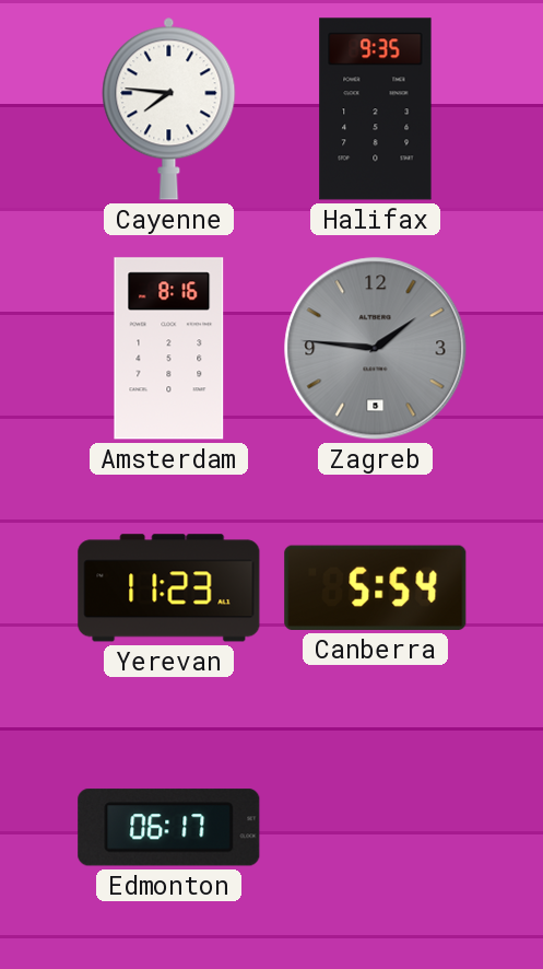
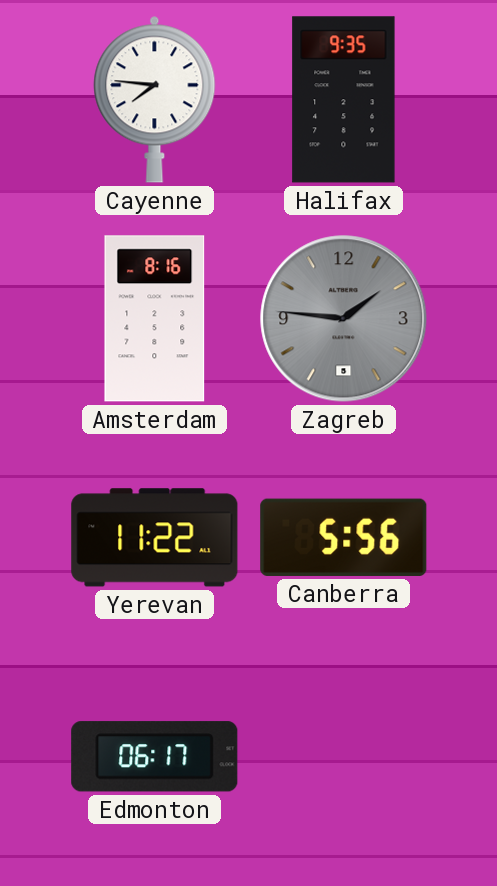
Yerevan: 11:23 -> 11:22
Canberra: 5:54 -> 5:56
